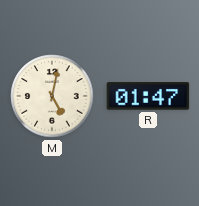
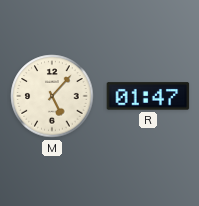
M: 5:02 -> 5:07
